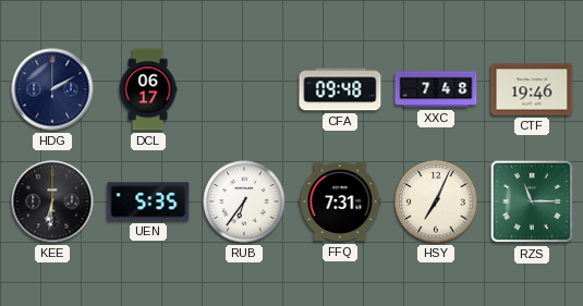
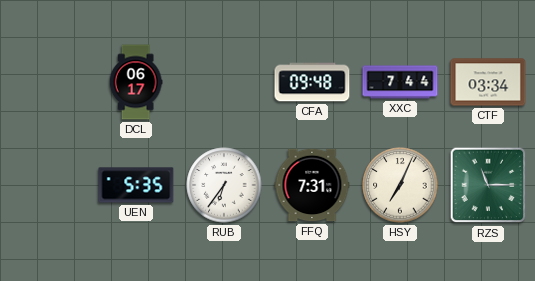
HDG: 2:10 -> none
XXC: 7:48 -> 7:44
CTF: 19:46 -> 03:34
KEE: 6:31 -> none
